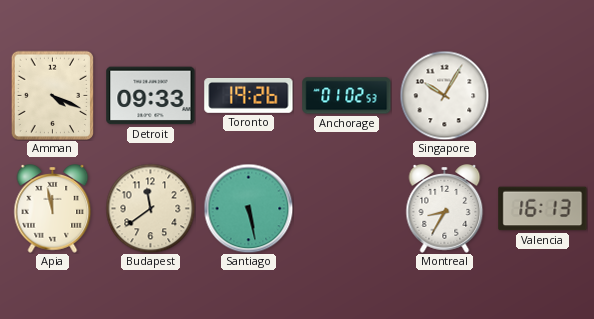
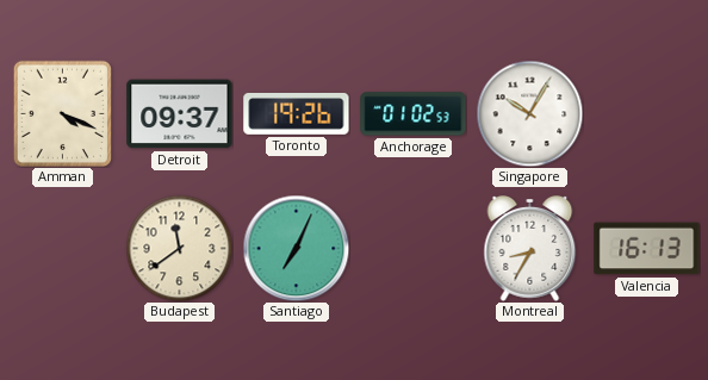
Detroit: 09:33 -> 09:37
Apia: 11:58 -> none
Santiago: 5:28 -> 7:04
